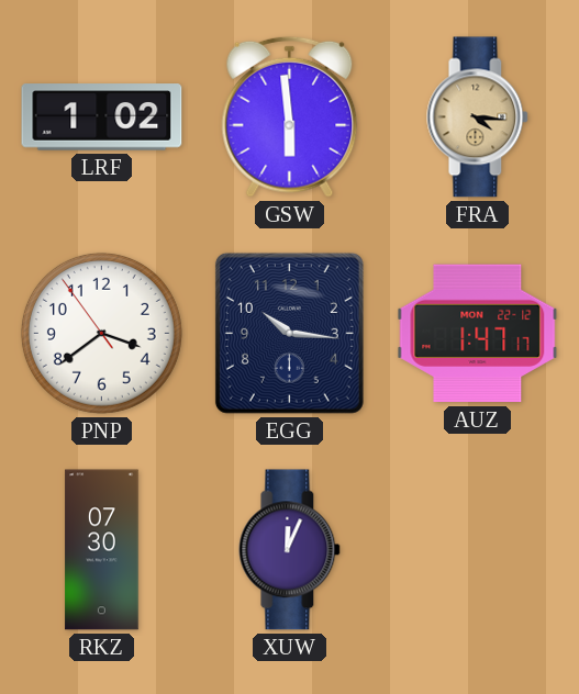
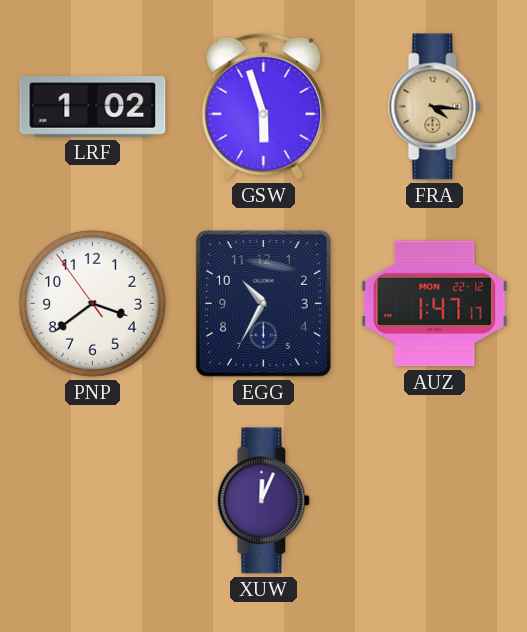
GSW: 5:59 -> 5:57
EGG: 10:16 -> 10:35
RKZ: 07:30 -> none
